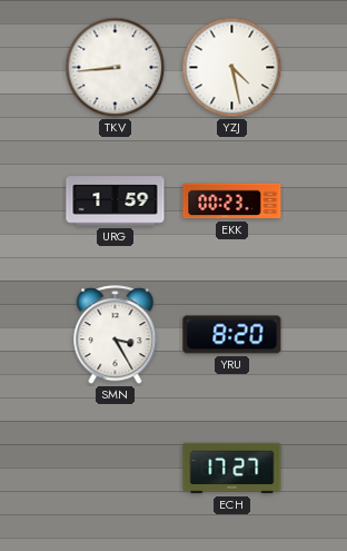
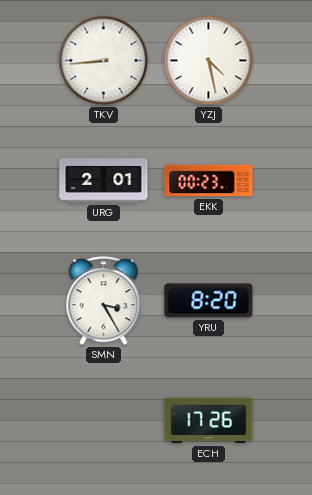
URG: 1:59 -> 2:01
ECH: 17:27 -> 17:26
